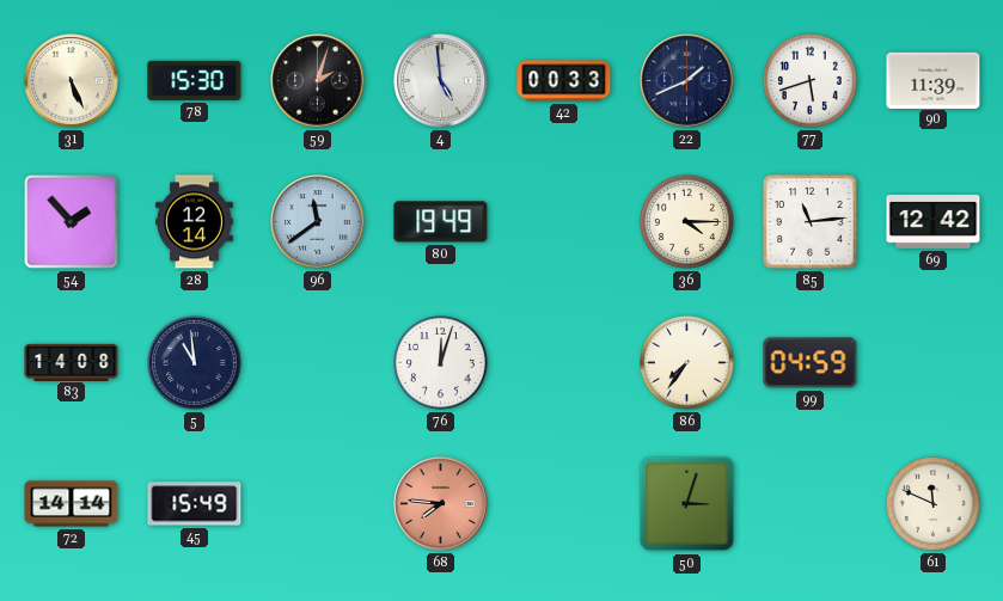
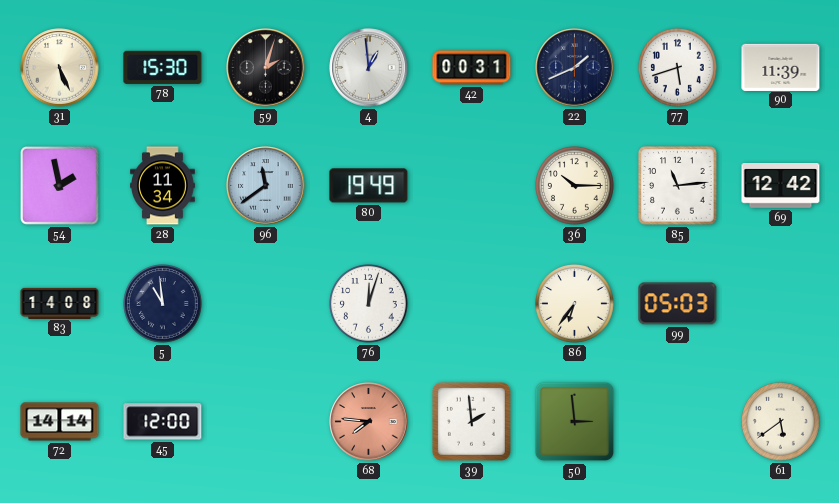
4: 4:59 -> 12:59
42: 00:33 -> 00:31
54: 1:53 -> 1:58
28: 12:14 -> 11:34
36: 4:15 -> 10:15
86: 7:36 -> 6:36
99: 04:59 -> 05:03
45: 15:49 -> 12:00
39: none -> 1:59
50: 3:03 -> 2:59
61: 11:49 -> 5:39
